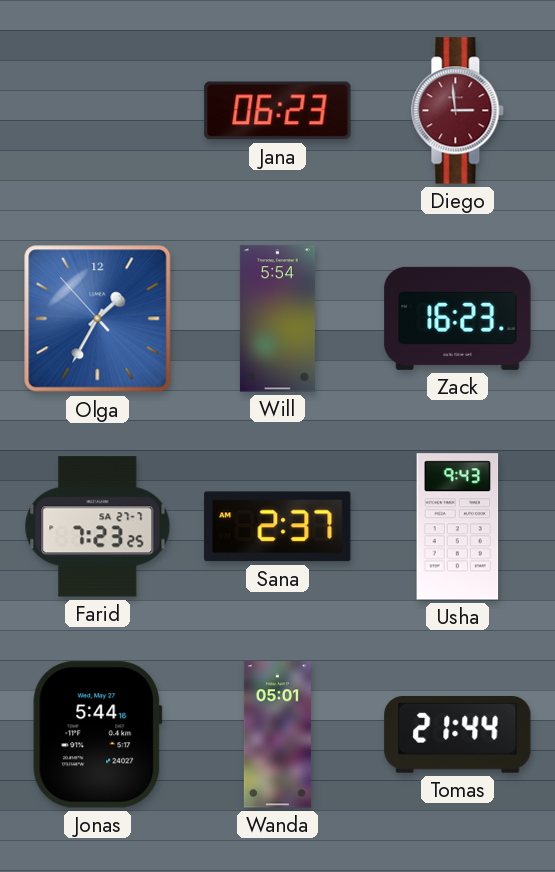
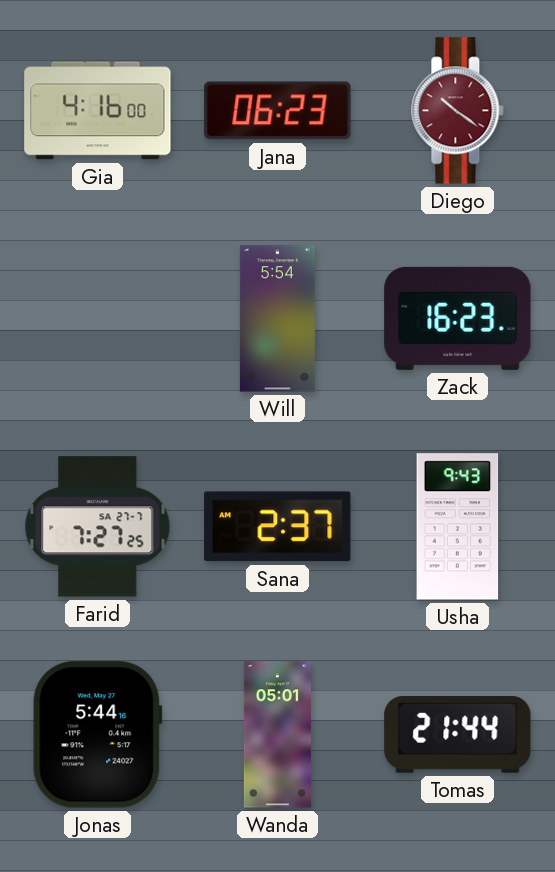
Gia: none -> 4:16
Diego: 2:59 -> 10:21
Olga: 1:34 -> none
Farid: 7:23 -> 7:27
